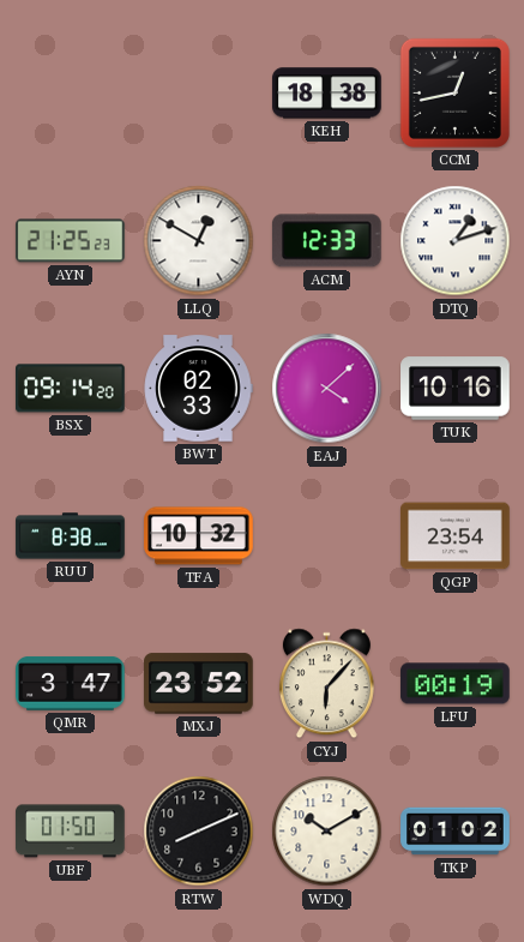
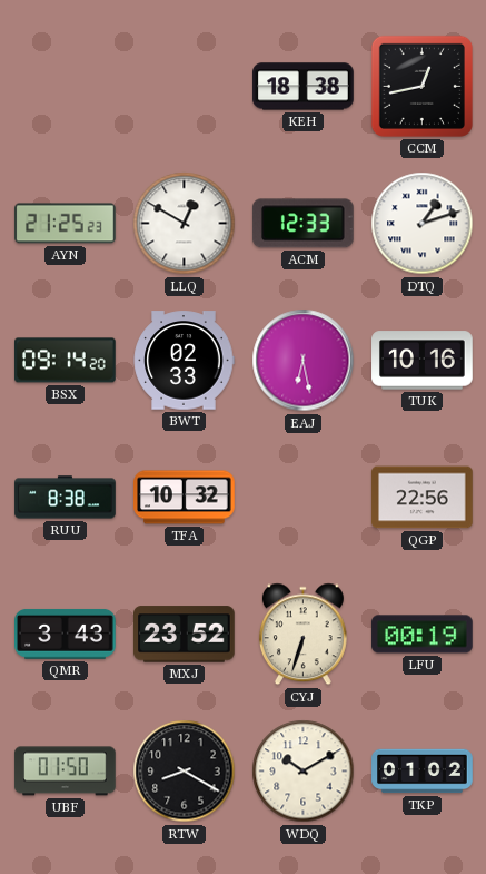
EAJ: 4:08 -> 6:28
QGP: 23:54 -> 22:56
QMR: 3:47 -> 3:43
CYJ: 6:07 -> 6:33
RTW: 8:11 -> 8:20
